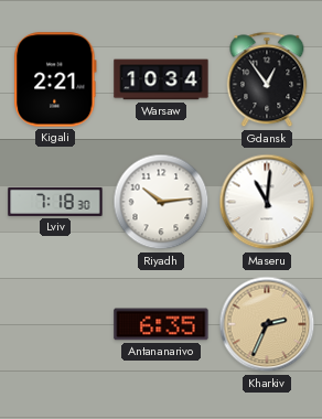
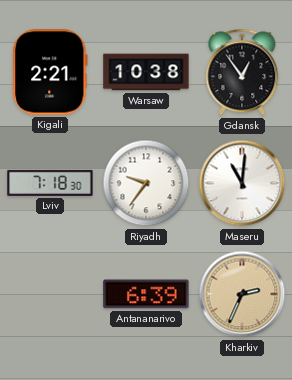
Warsaw: 10:34 -> 10:38
Riyadh: 10:14 -> 9:36
Antananarivo: 6:35 -> 6:39
